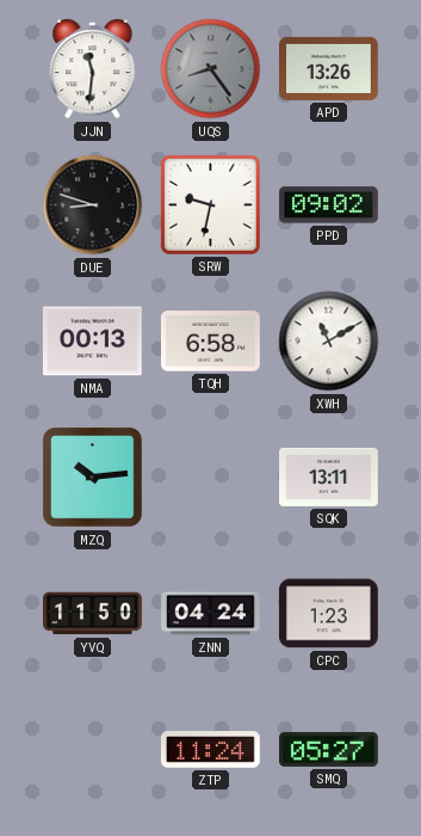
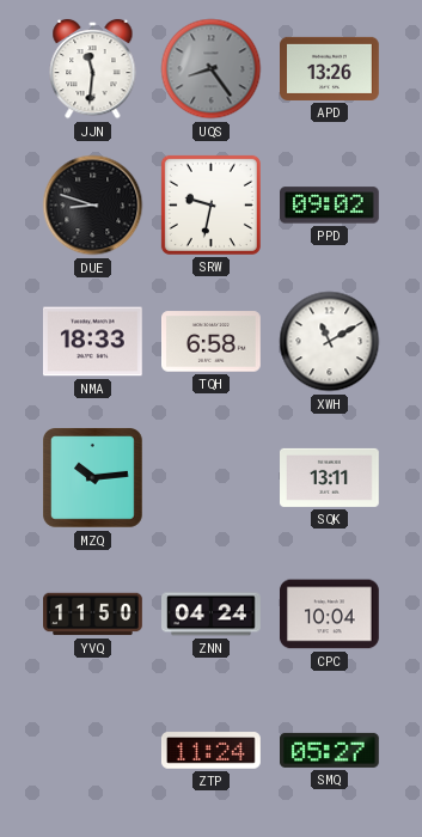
NMA: 00:13 -> 18:33
CPC: 1:23 -> 10:04
